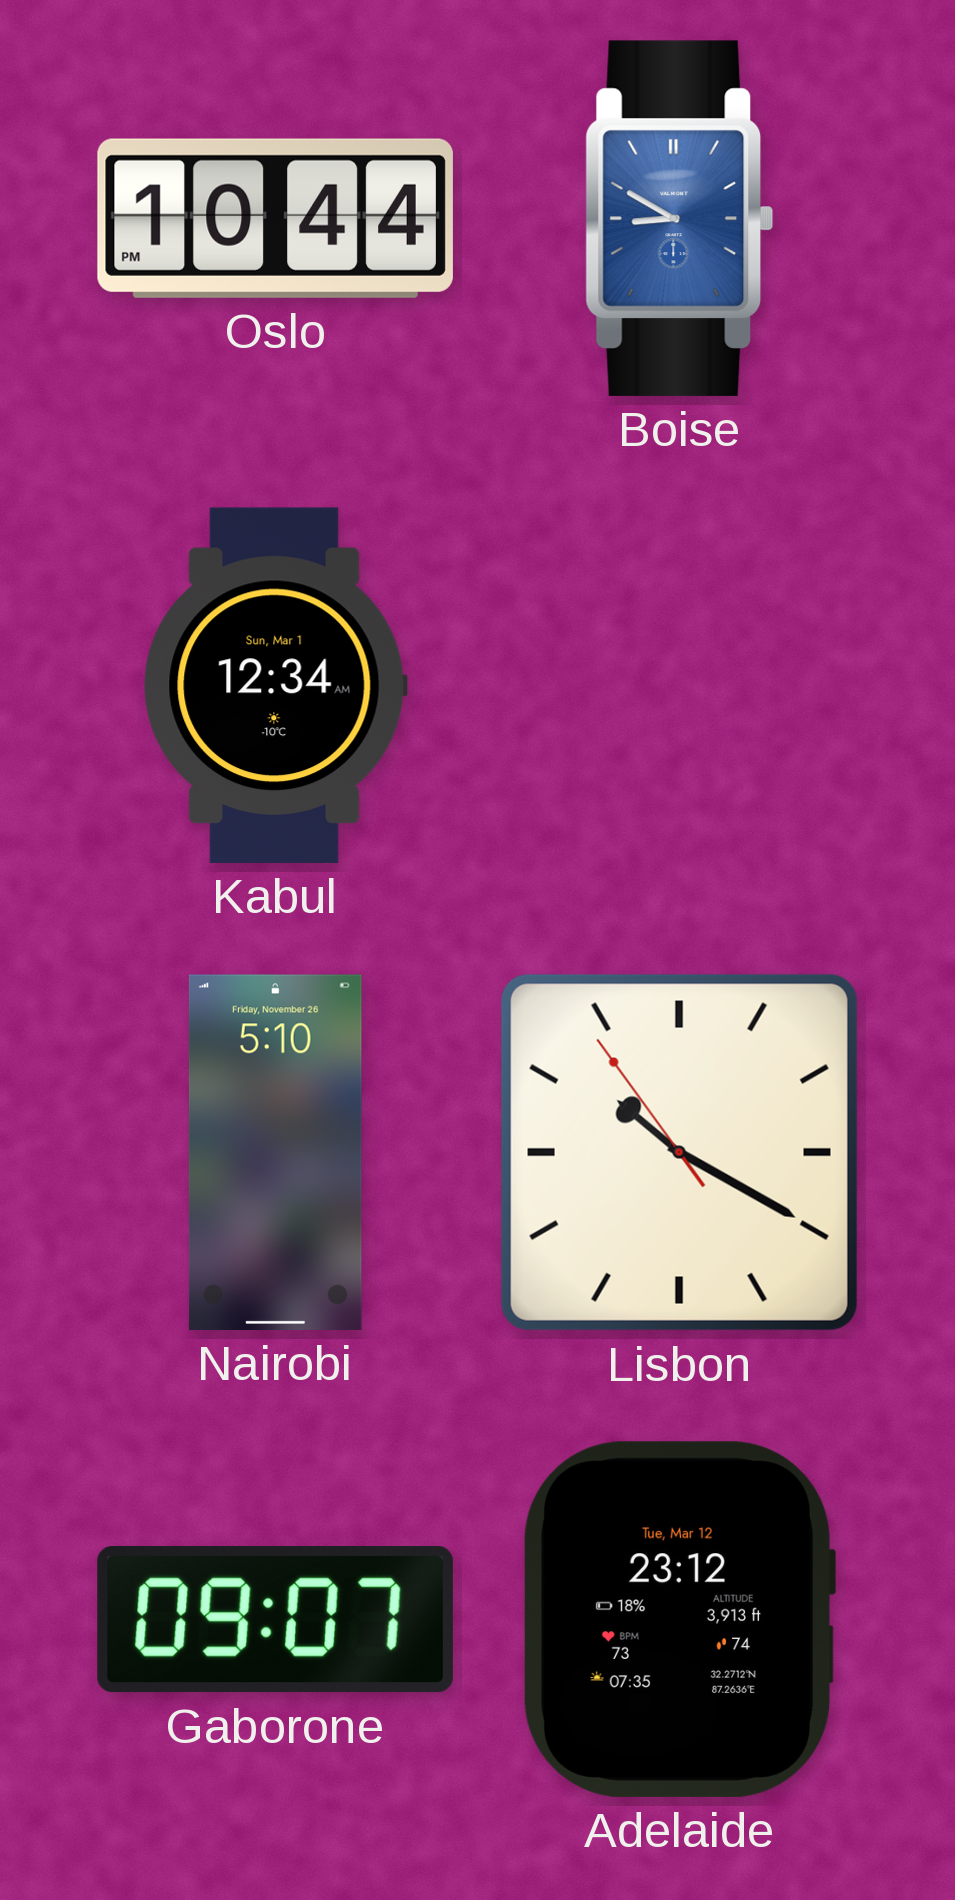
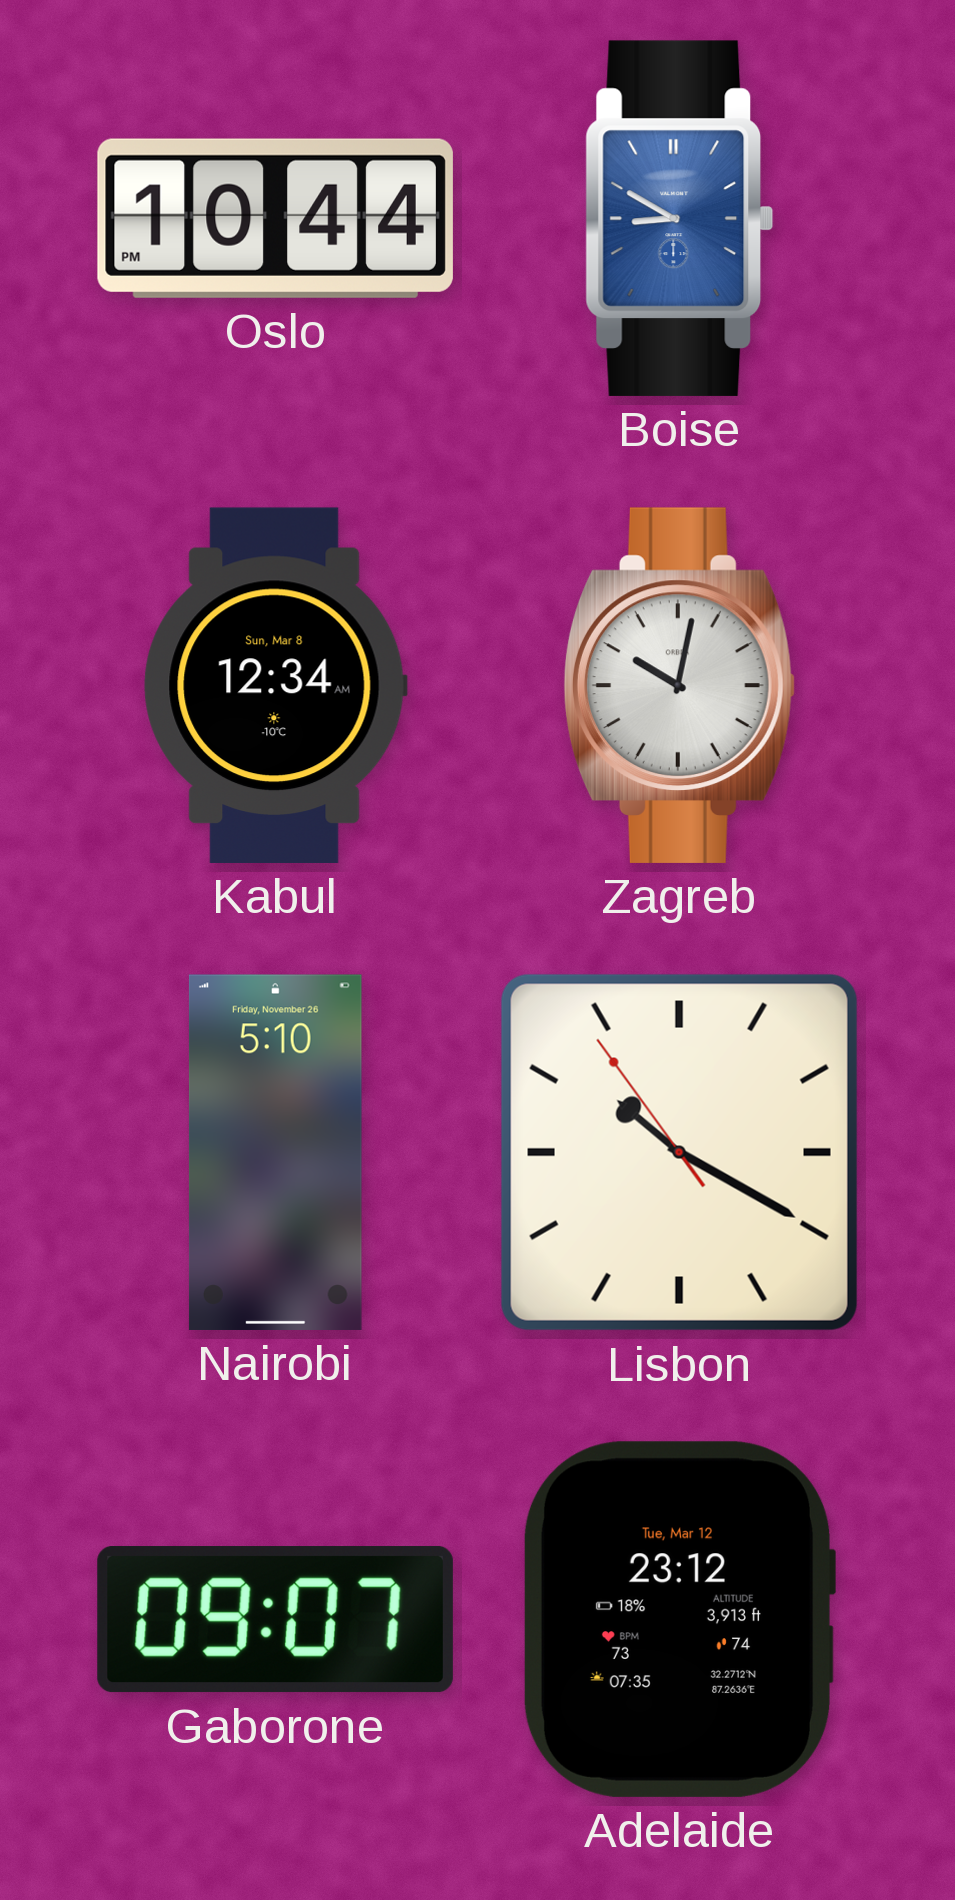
Kabul date: Sun, Mar 1 -> Sun, Mar 8
Zagreb: none -> 10:02
